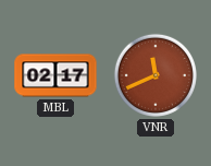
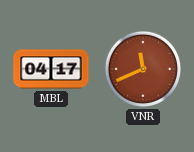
MBL: 02:17 -> 04:17
